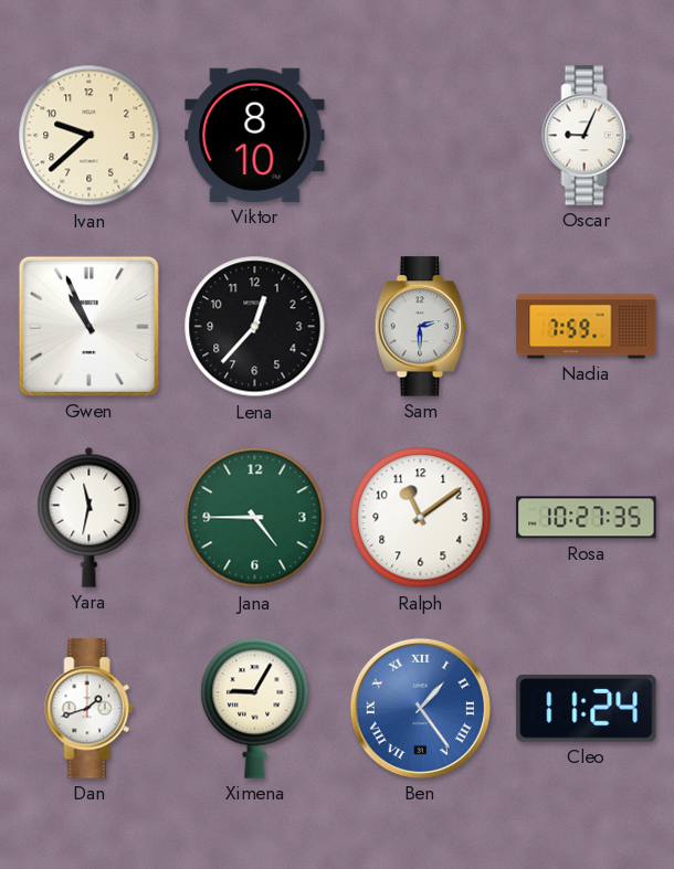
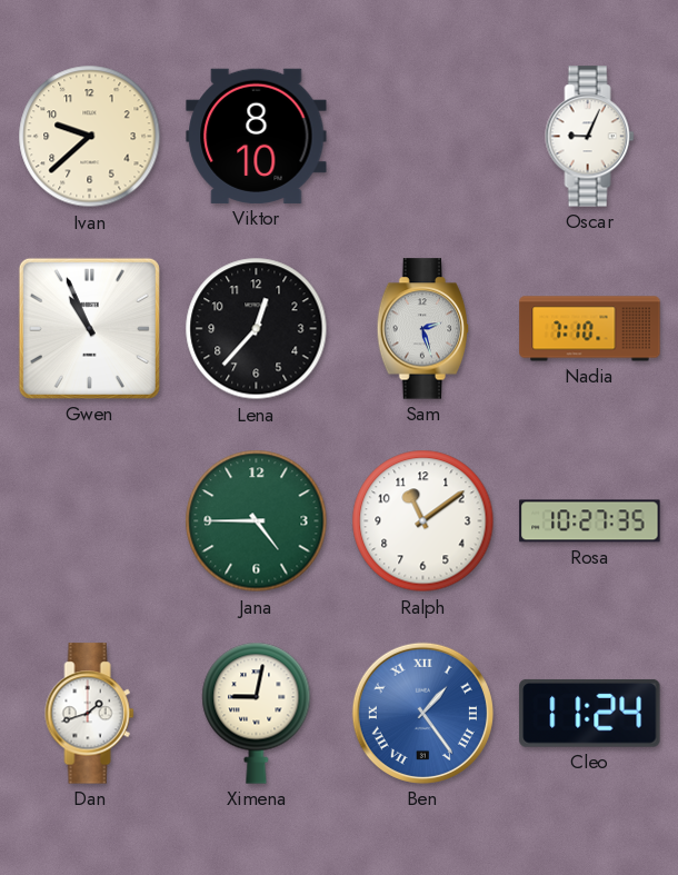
Sam: 2:30 -> 2:27
Nadia: 7:59 -> 7:10
Yara: 11:32 -> none
Ximena: 9:05 -> 9:02
